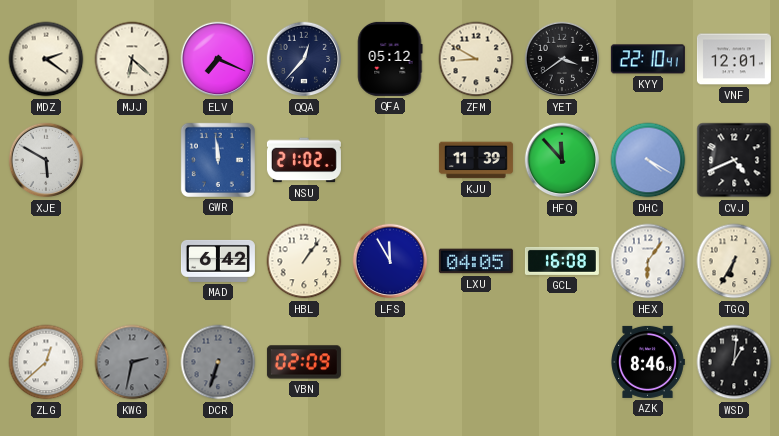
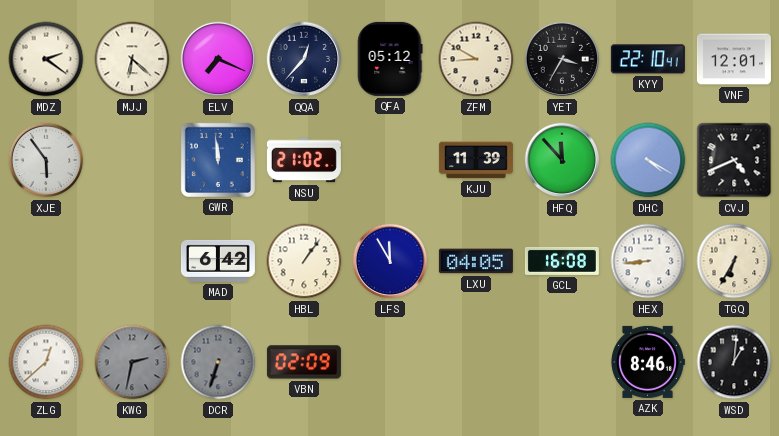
YET: 3:39 -> 3:35
XJE: 5:50 -> 5:54
HEX: 6:06 -> 8:44
